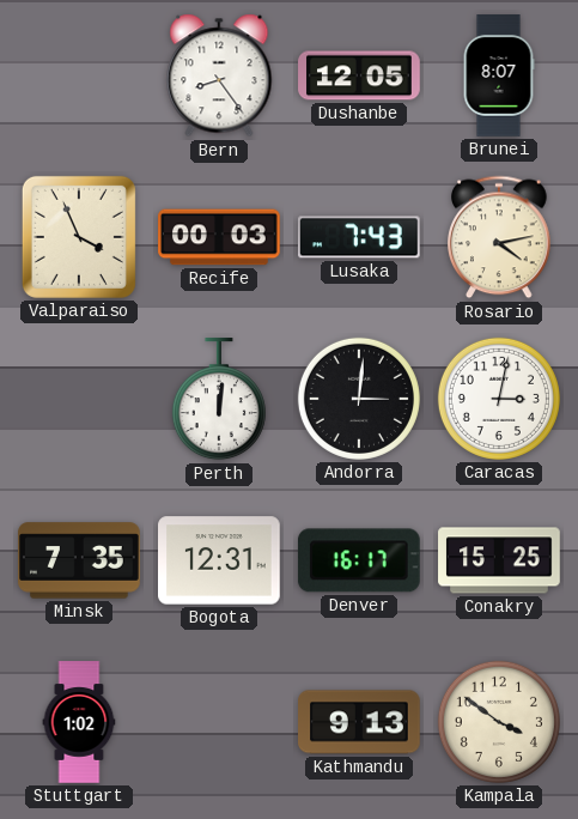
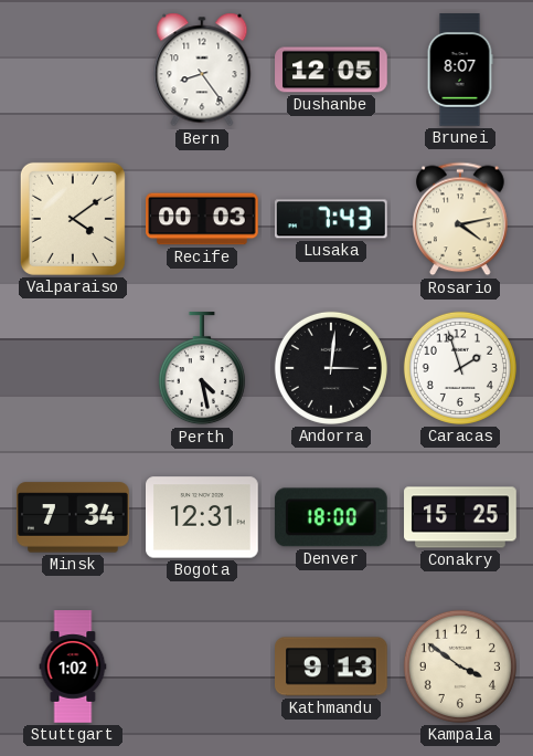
Valparaiso: 3:56 -> 4:09
Perth: 12:01 -> 4:28
Caracas: 3:02 -> 1:57
Minsk: 7:35 -> 7:34
Denver: 16:17 -> 18:00
